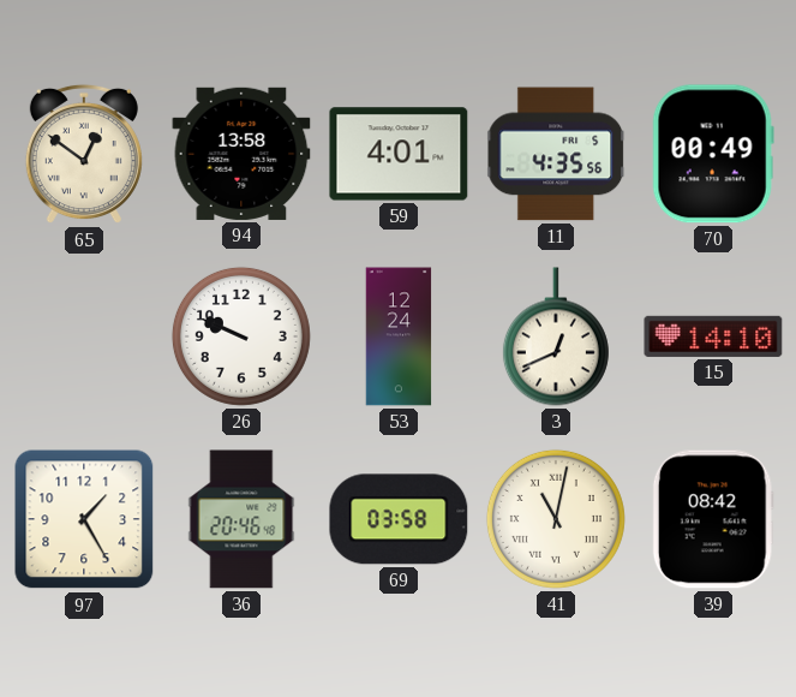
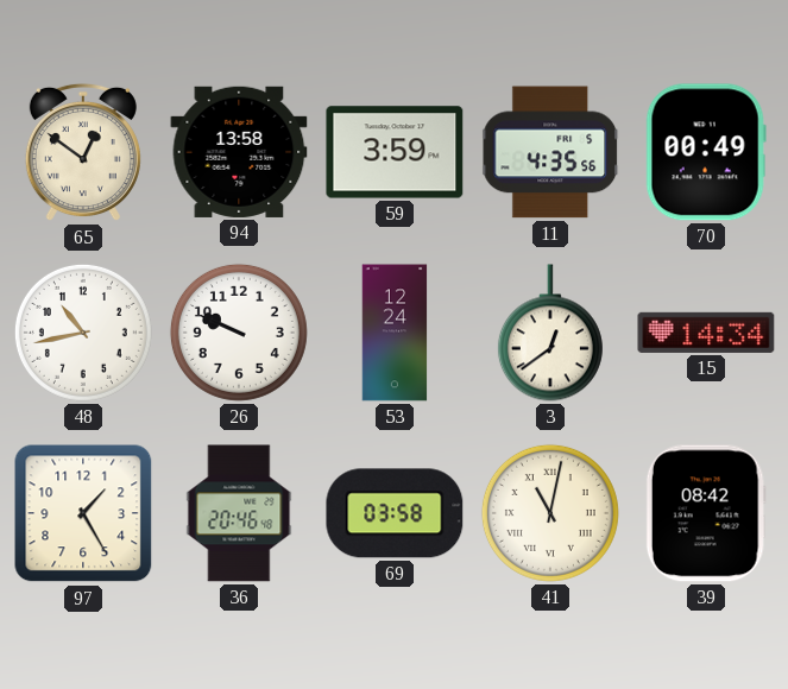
59: 4:01 -> 3:59
48: none -> 10:43
3: 12:41 -> 12:39
15: 14:10 -> 14:34
